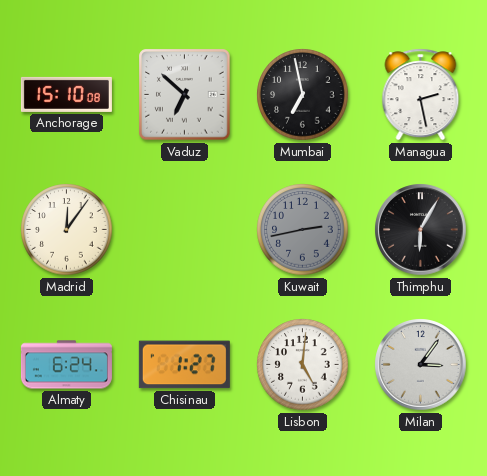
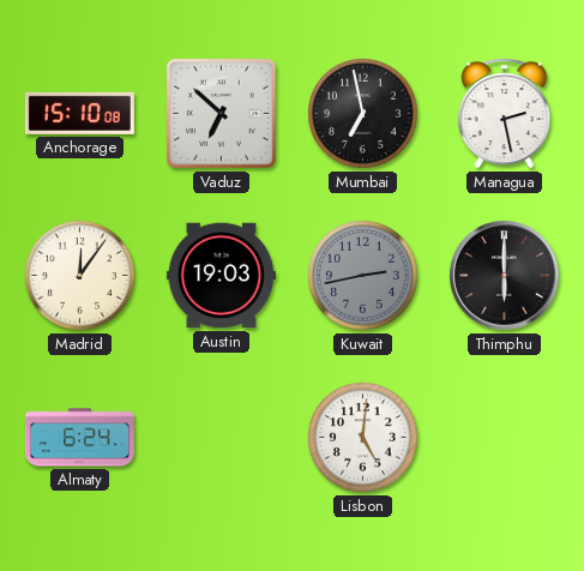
Austin: none -> 19:03
Thimphu: 6:05 -> 6:00
Chisinau: 1:27 -> none
Milan: 3:06 -> none
